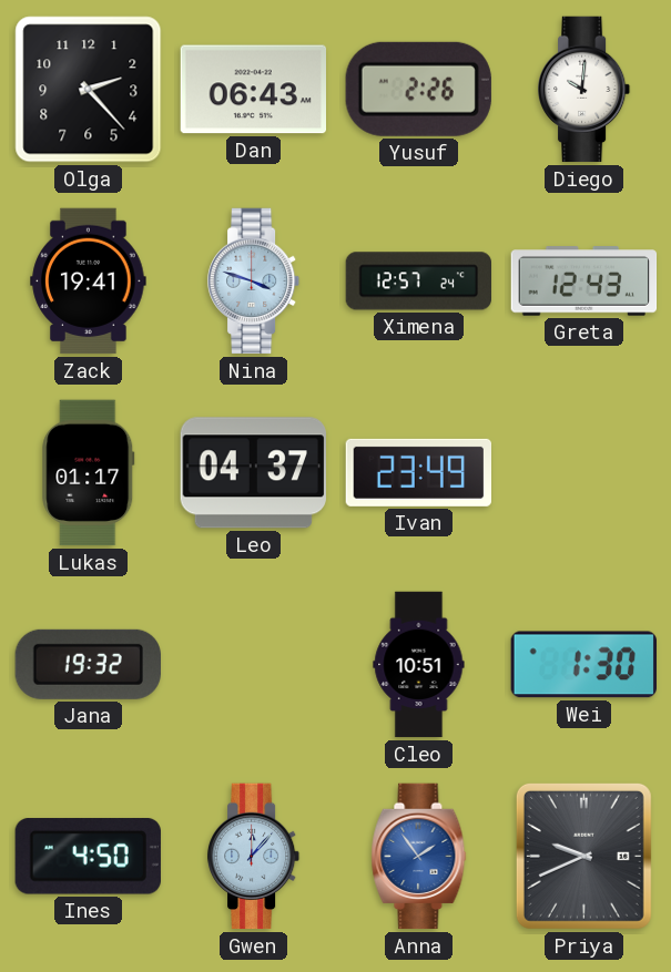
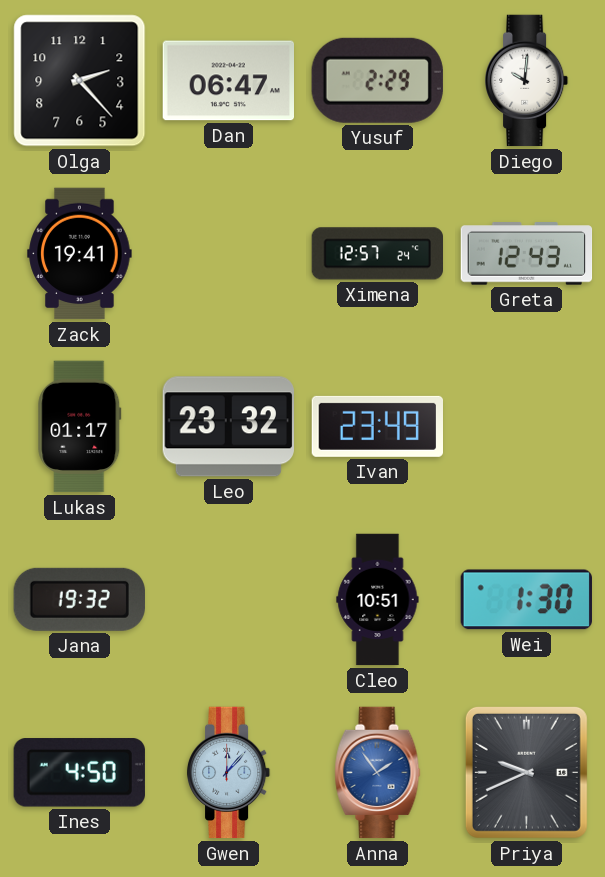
Dan: 06:43 -> 06:47
Yusuf: 2:26 -> 2:29
Nina: 3:48 -> none
Leo: 04:37 -> 23:32
